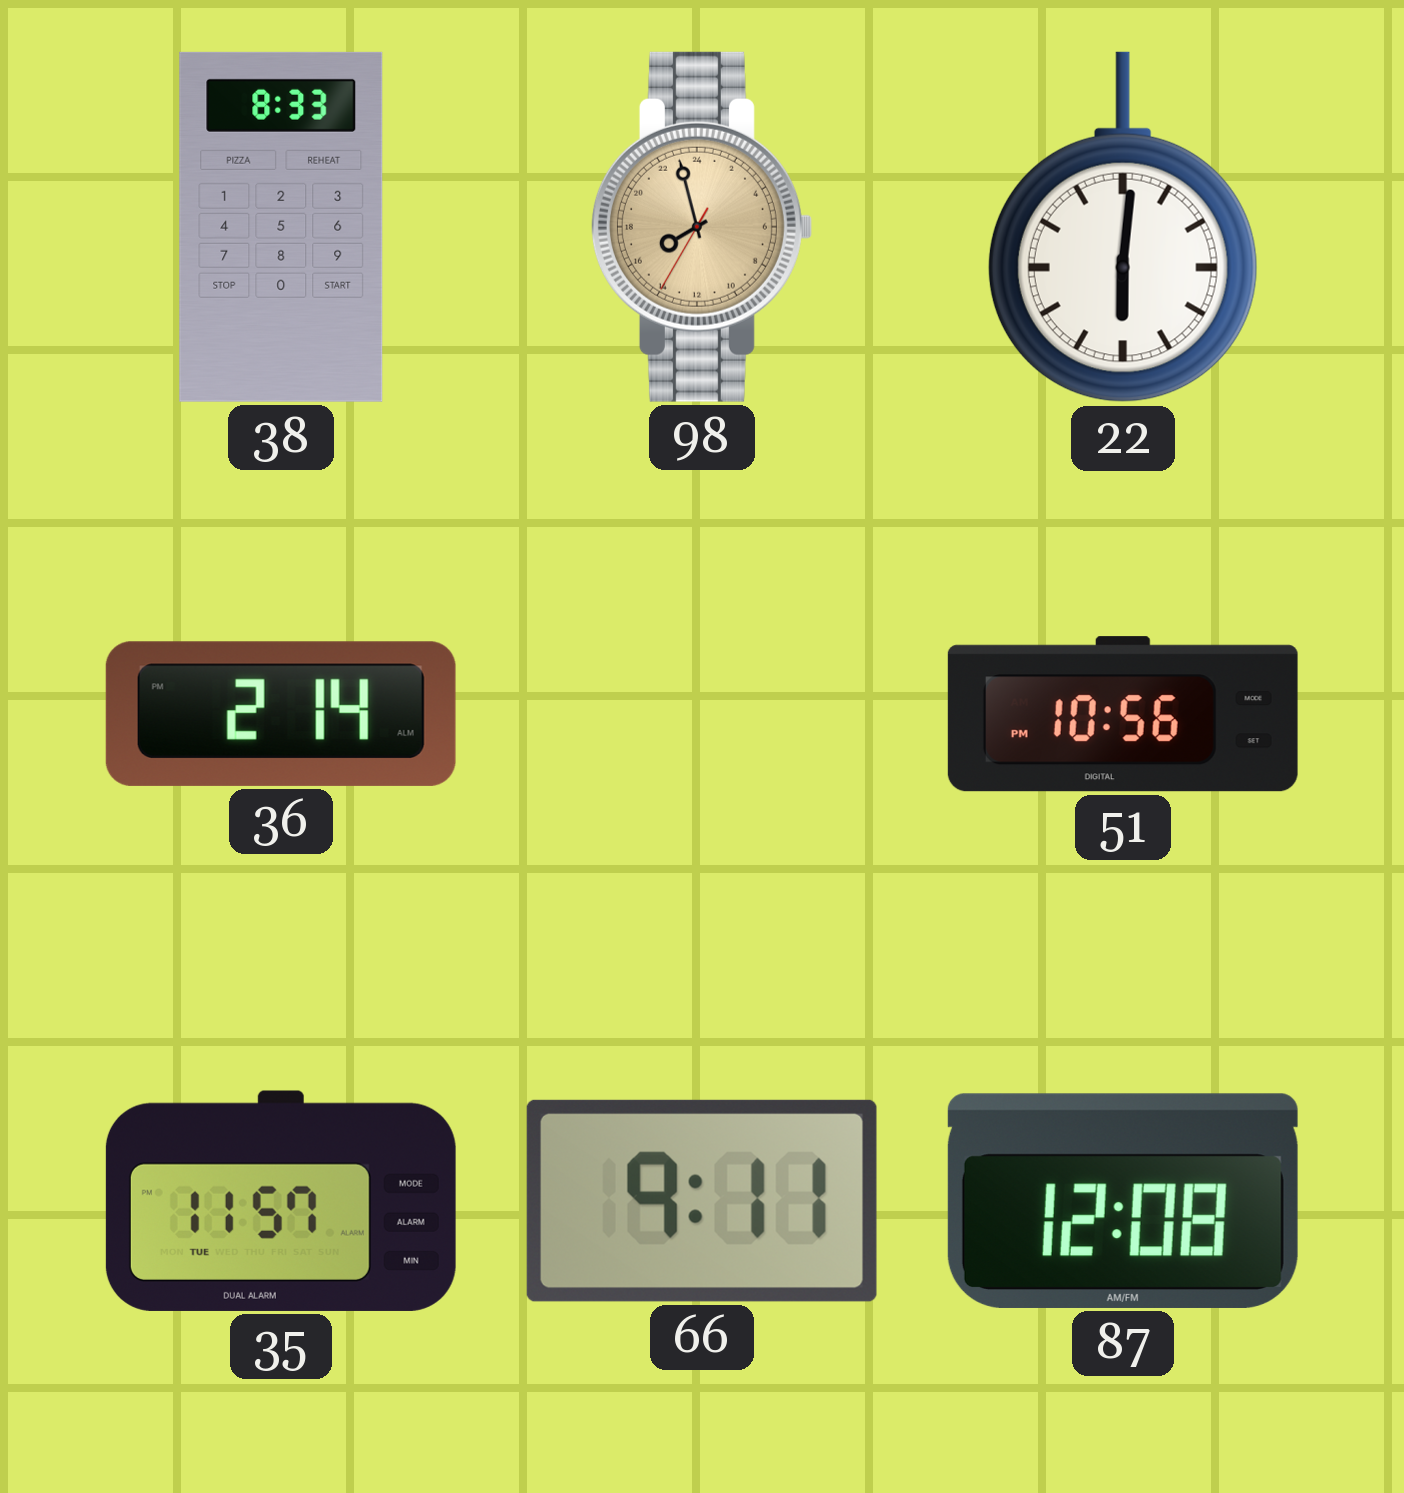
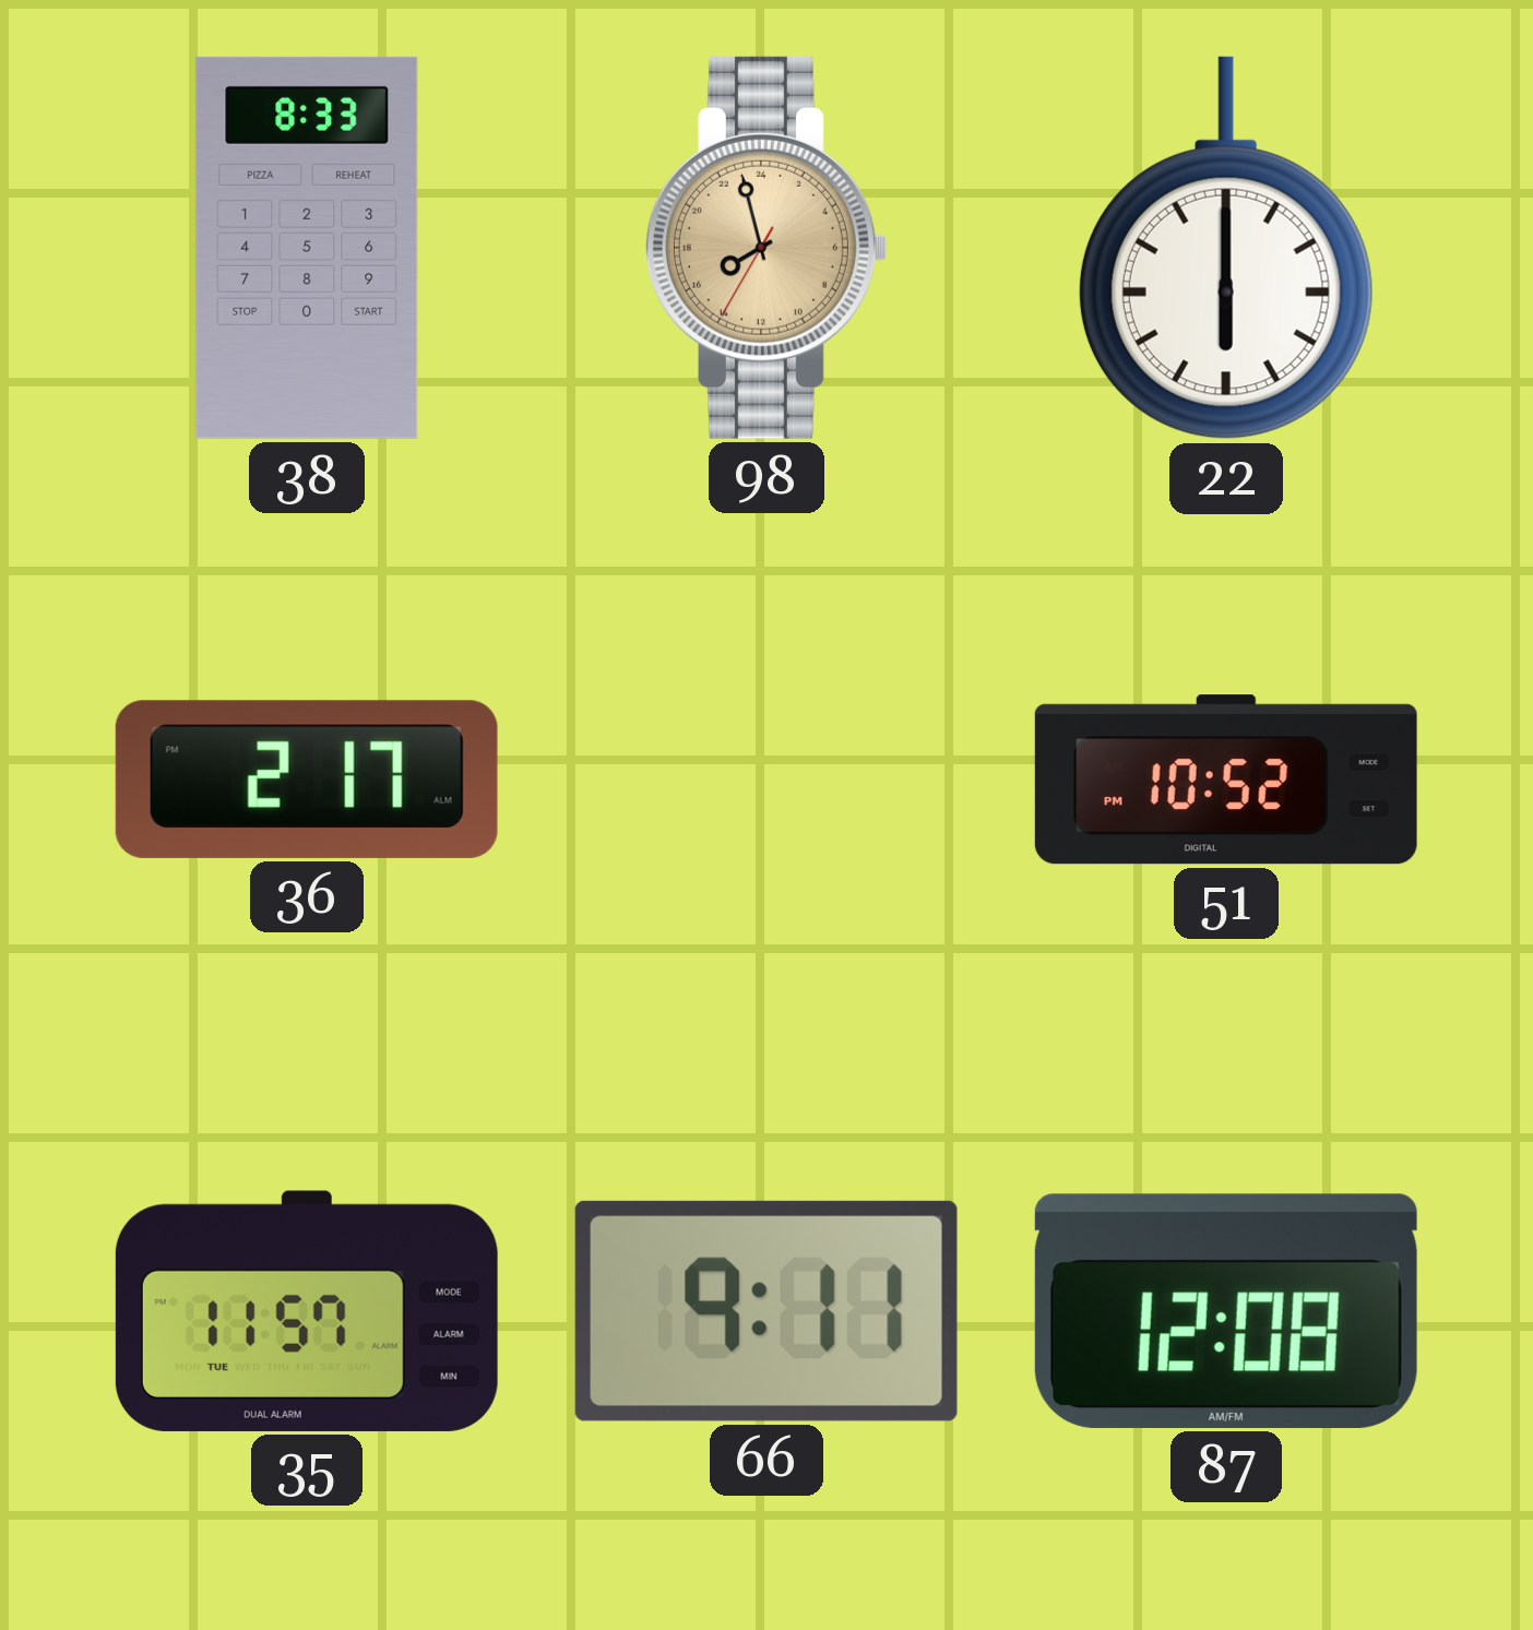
22: 6:01 -> 6:00
36: 2:14 -> 2:17
51: 10:56 -> 10:52
